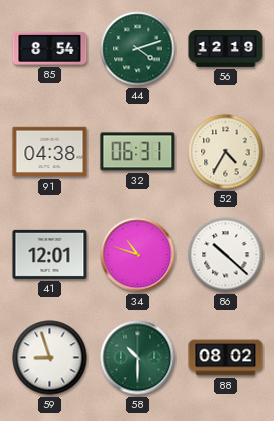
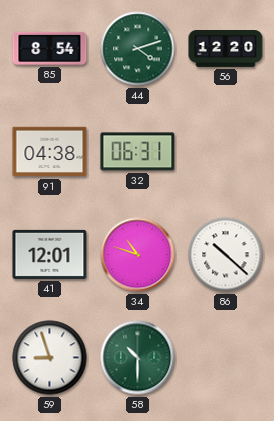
56: 12:19 -> 12:20
52: 4:35 -> none
88: 08:02 -> none
